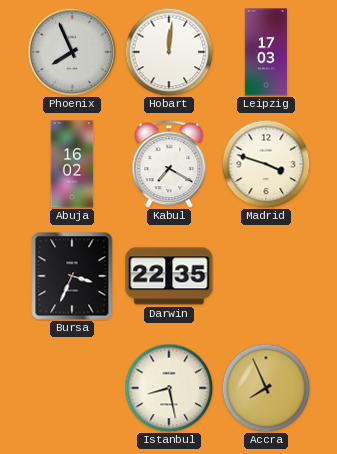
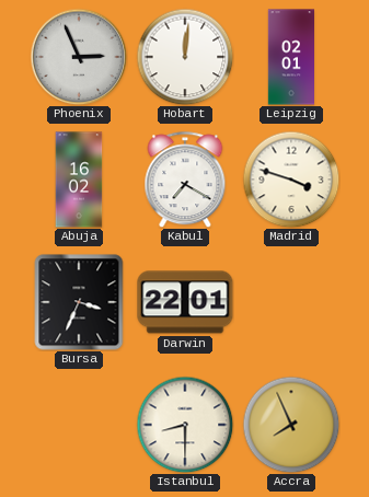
Phoenix: 7:56 -> 2:56
Leipzig: 17:03 -> 02:01
Darwin: 22:35 -> 22:01
Istanbul: 8:28 -> 8:30
